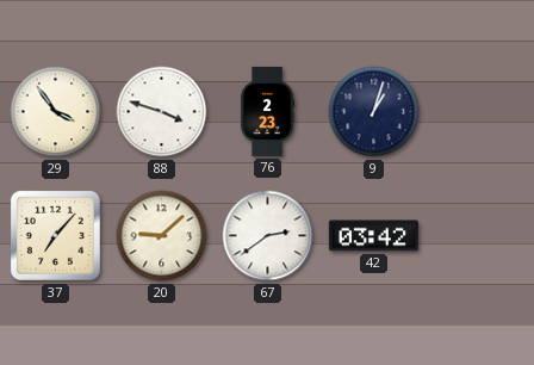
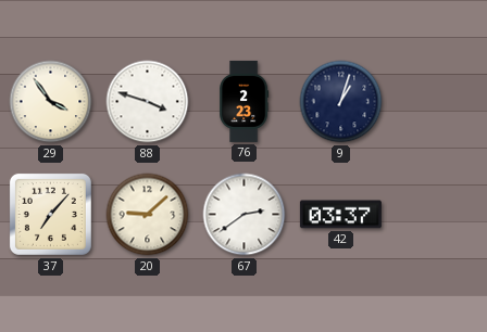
42: 03:42 -> 03:37
